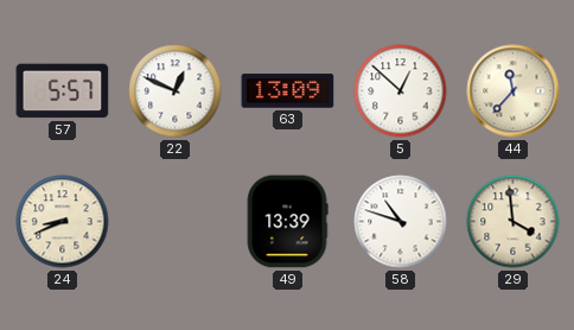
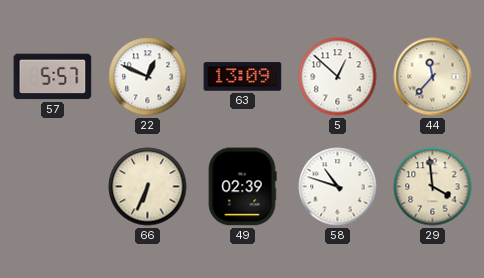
24: 8:41 -> none
66: none -> 6:34
49: 13:39 -> 02:39
